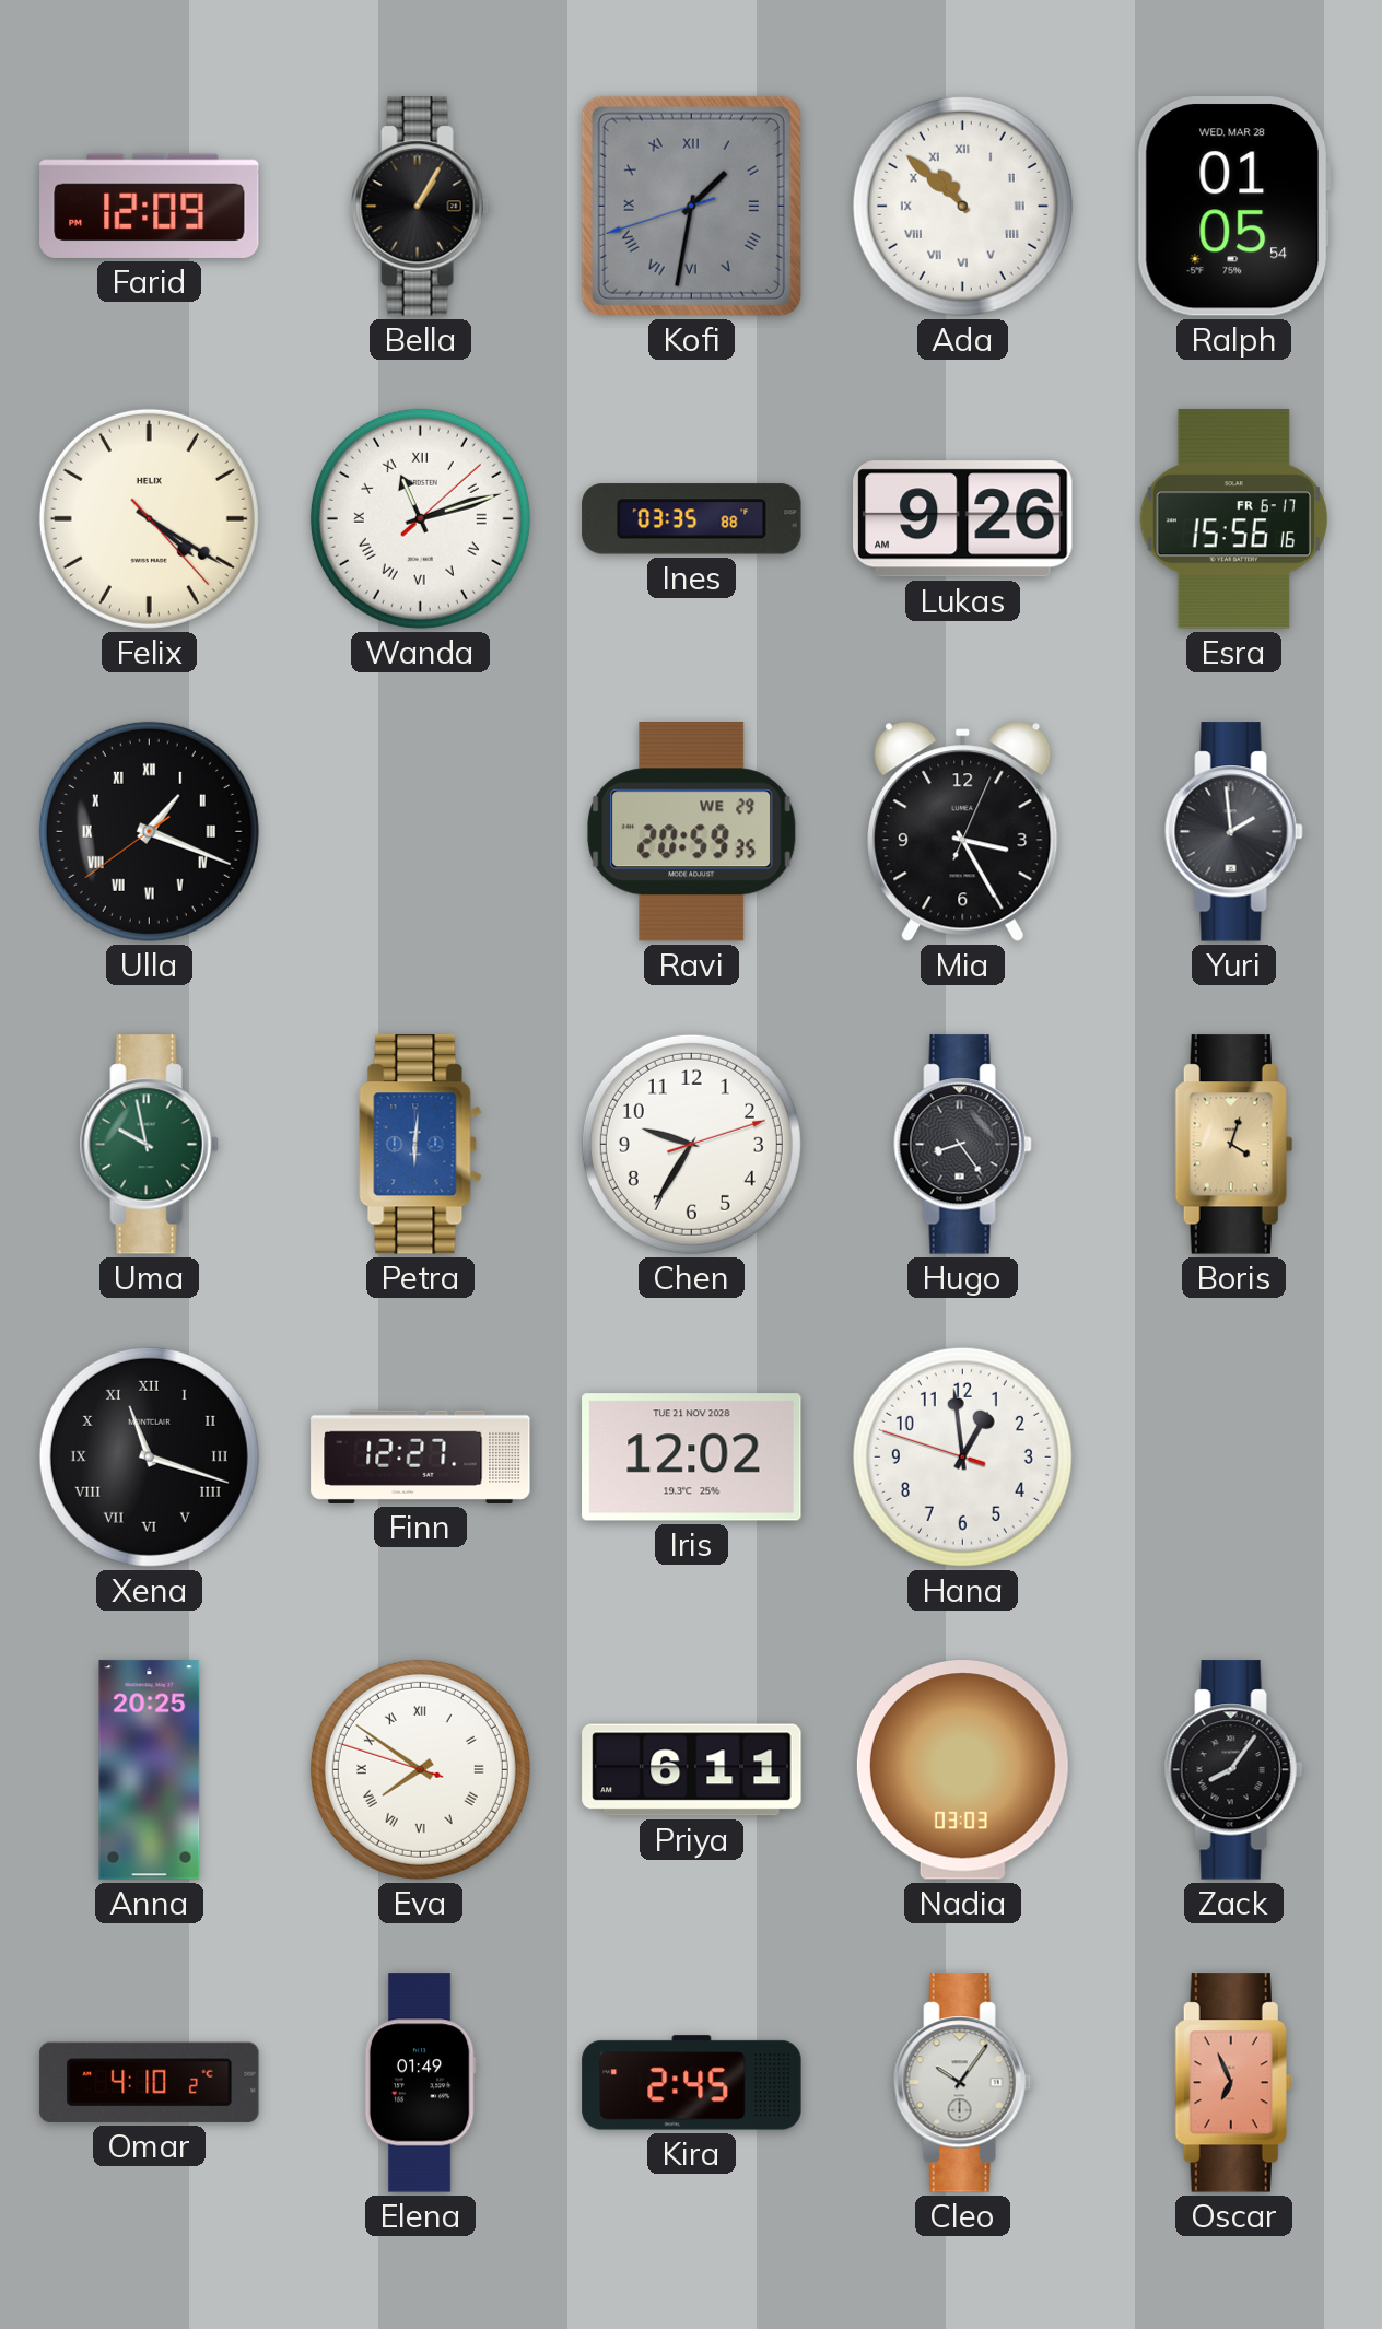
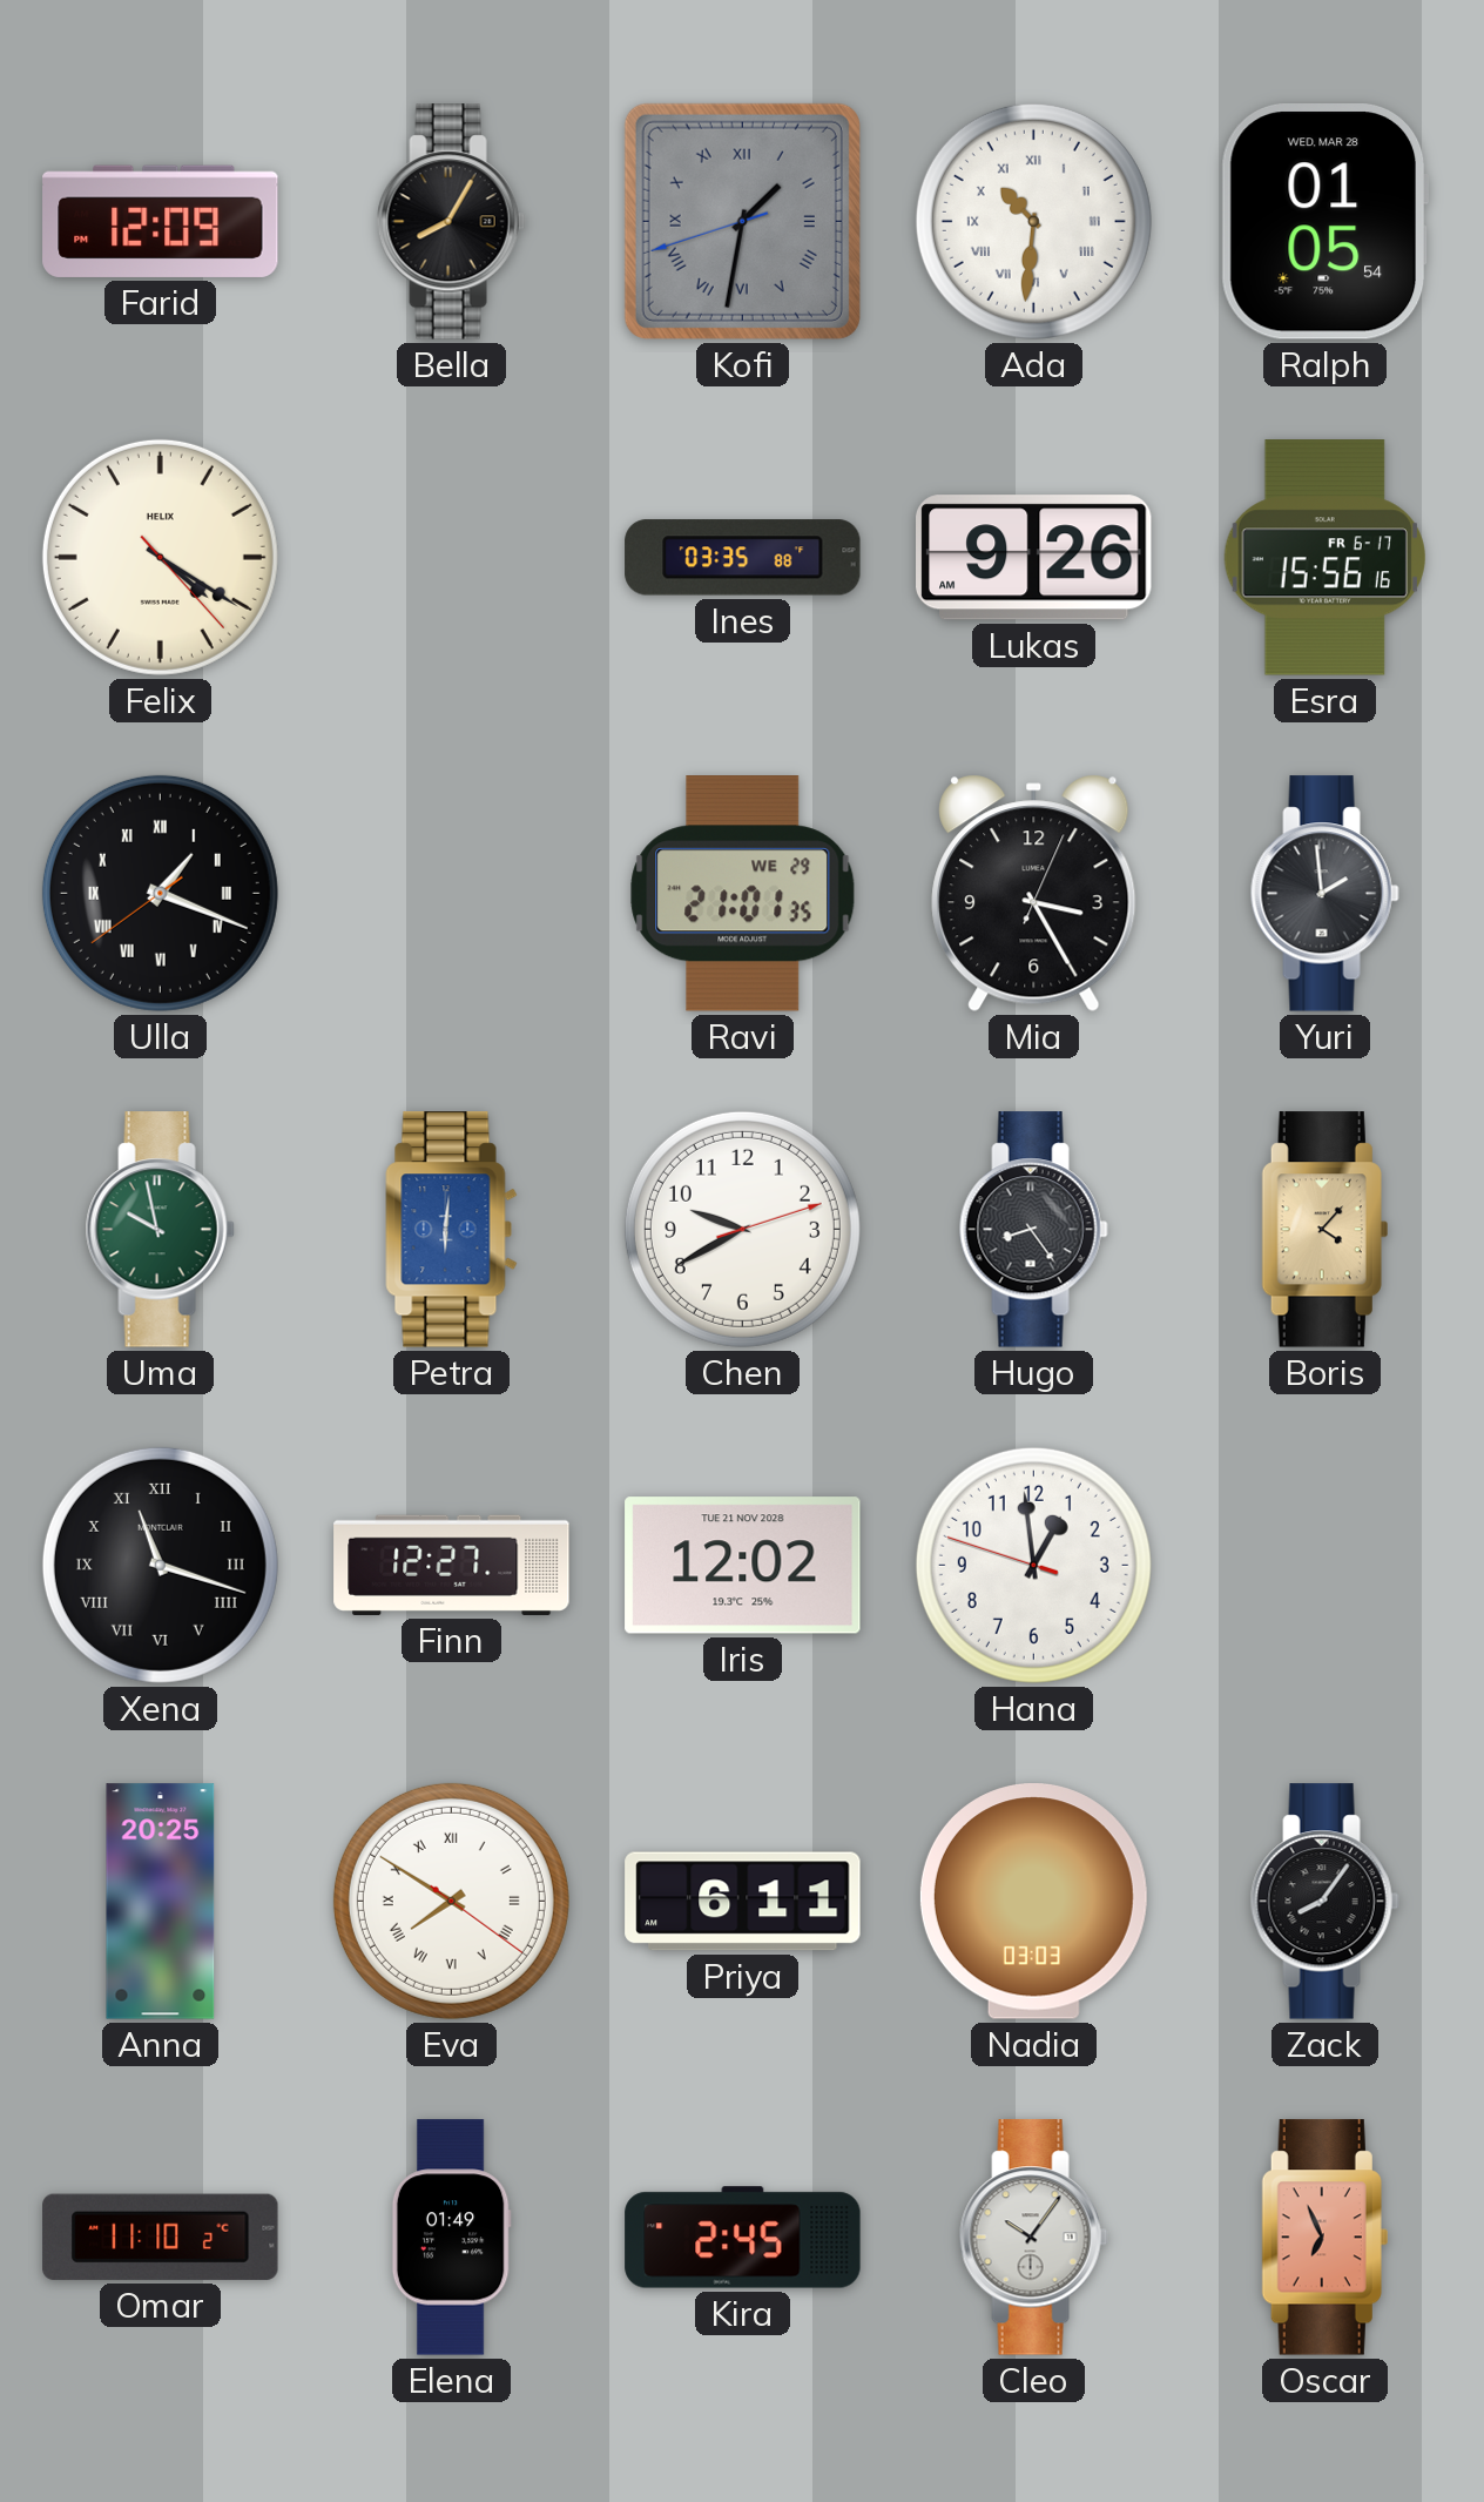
Bella: 1:05 -> 8:05
Ada: 10:52 -> 10:31
Wanda: 11:12 -> none
Ravi: 20:59 -> 21:01
Chen: 9:35 -> 9:40
Boris: 4:03 -> 4:07
Eva: 7:50:48 -> 7:50:21
Omar: 4:10 -> 11:10
